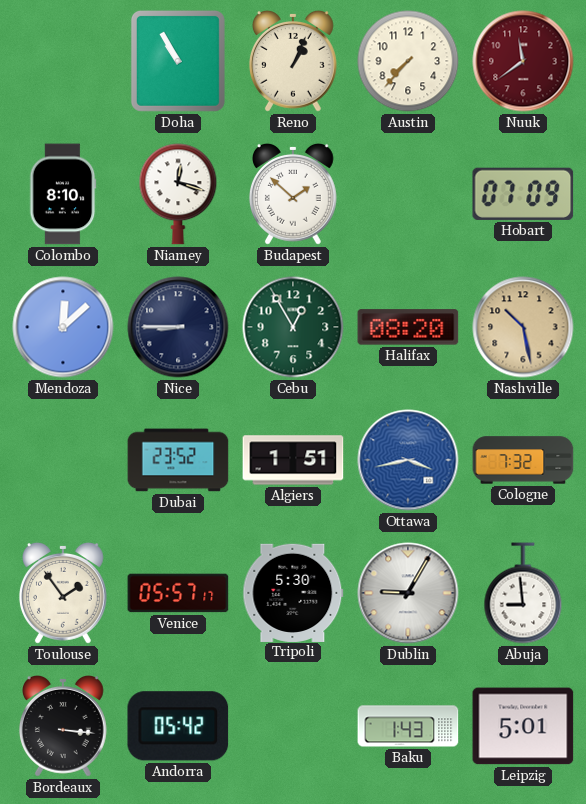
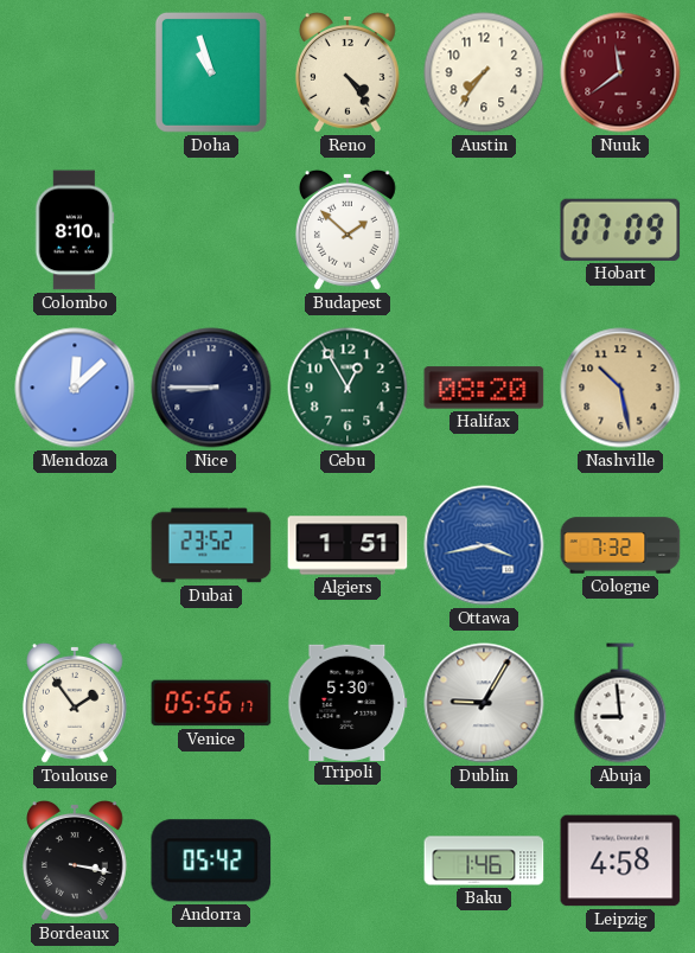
Doha: 10:55 -> 10:57
Reno: 1:04 -> 4:24
Austin: 7:37 -> 7:36
Niamey: 12:18 -> none
Venice: 05:57 -> 05:56
Bordeaux: 3:16 -> 3:17
Baku: 1:43 -> 1:46
Leipzig: 5:01 -> 4:58
